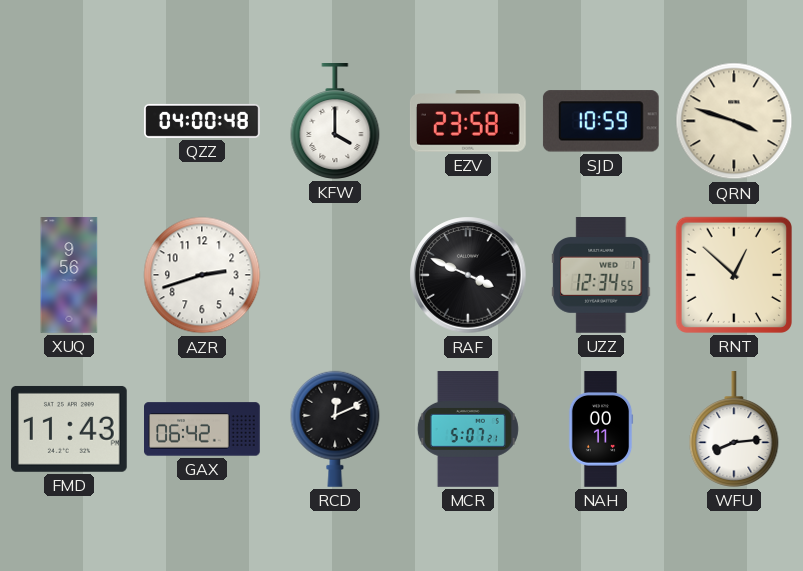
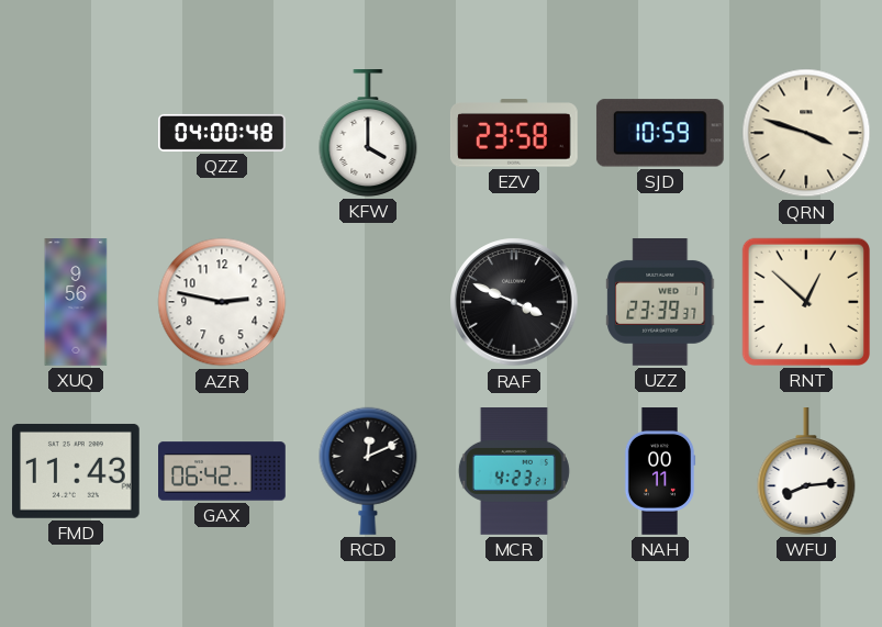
AZR: 2:42 -> 2:47
UZZ: 12:34 -> 23:39
MCR: 5:07 -> 4:23
